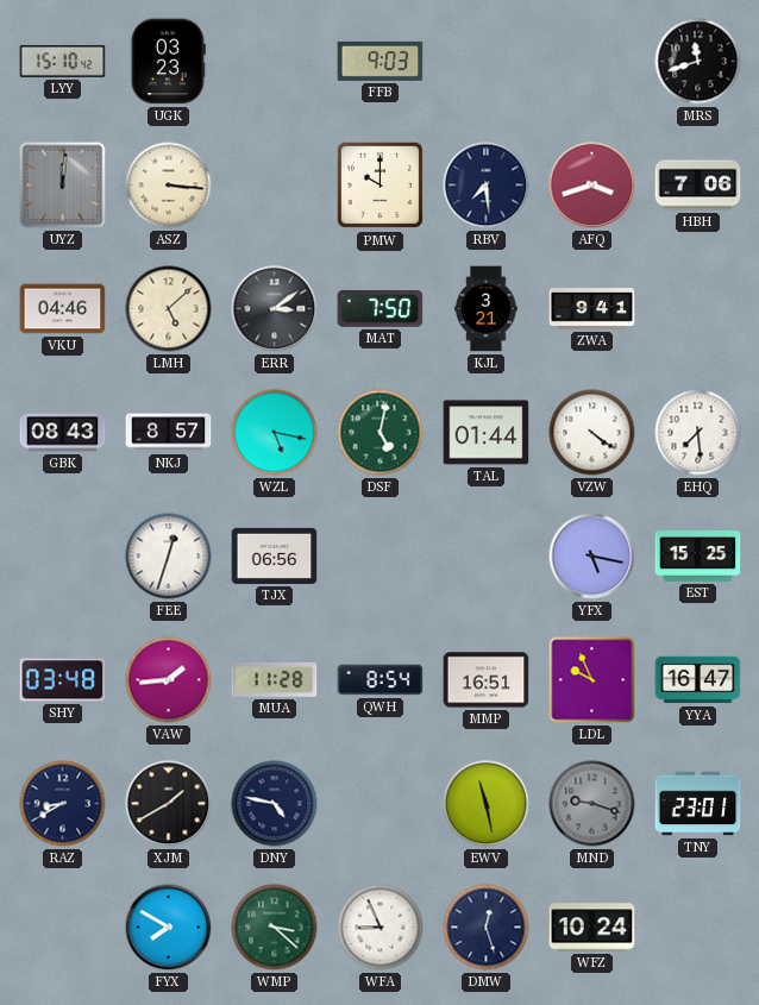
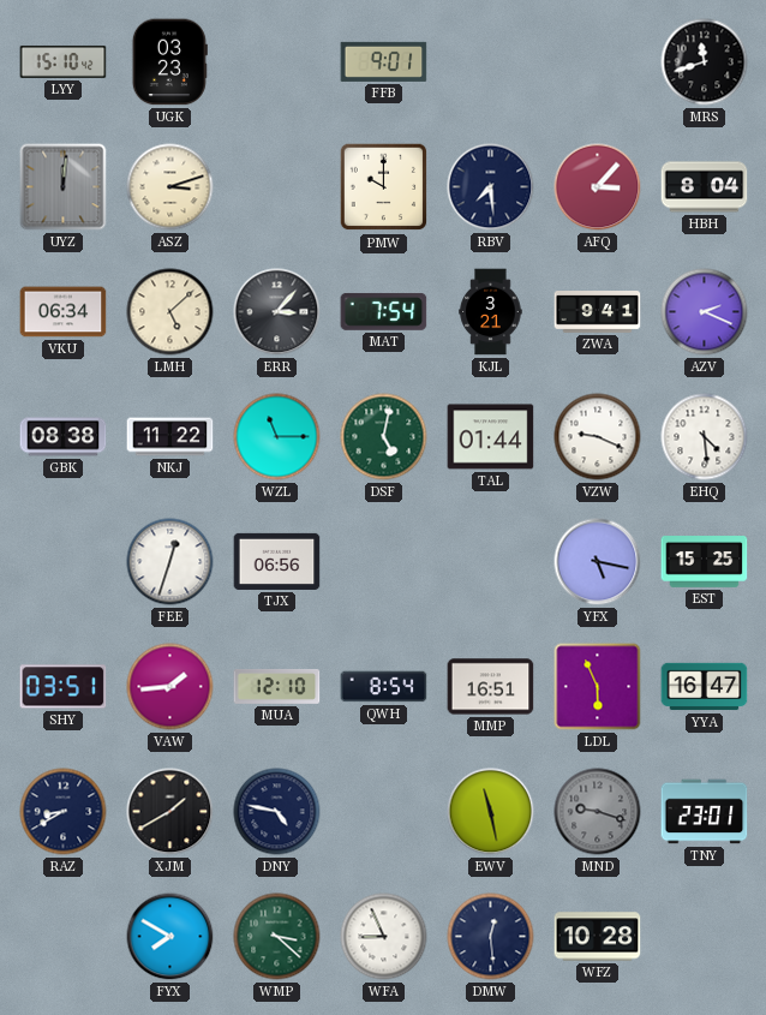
FFB: 9:03 -> 9:01
ASZ: 3:16 -> 3:12
AFQ: 3:42 -> 3:07
HBH: 7:06 -> 8:04
VKU: 04:46 -> 06:34
ERR: 3:09 -> 3:07
MAT: 7:50 -> 7:54
AZV: none -> 2:19
GBK: 08:43 -> 08:38
NKJ: 8:57 -> 11:22
WZL: 5:17 -> 11:15
VZW: 4:21 -> 9:19
EHQ: 7:29 -> 4:29
SHY: 03:48 -> 03:51
MUA: 11:28 -> 12:10
LDL: 9:56 -> 5:56
DMW: 12:27 -> 12:29
WFZ: 10:24 -> 10:28
